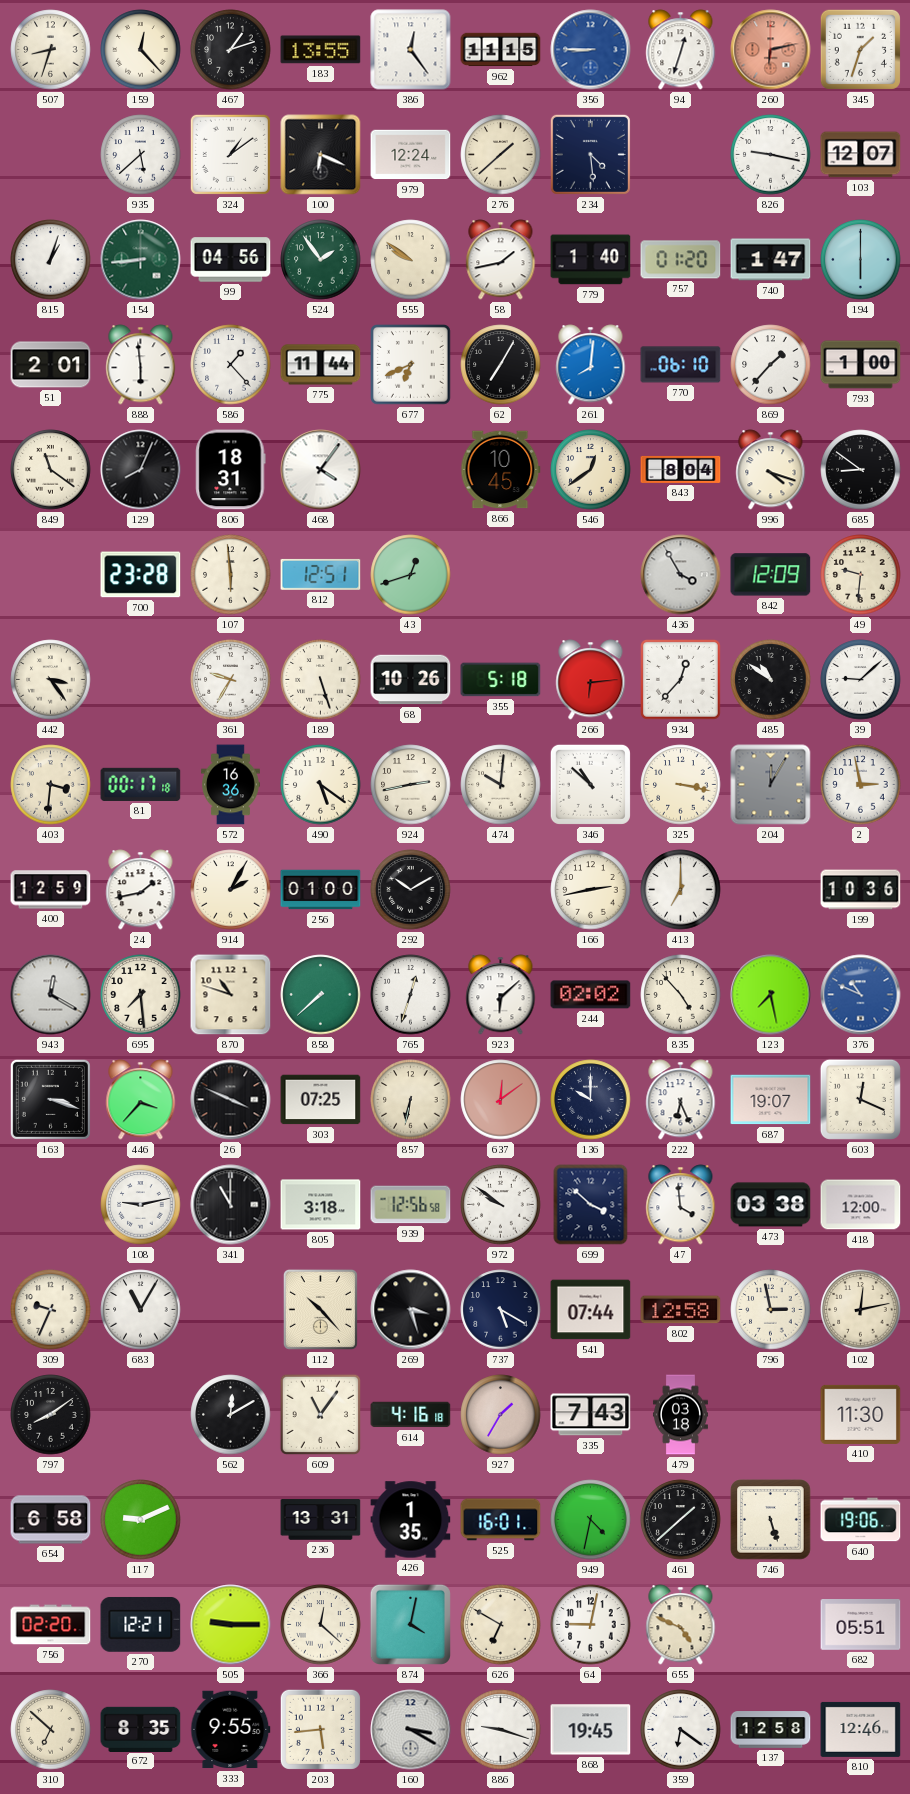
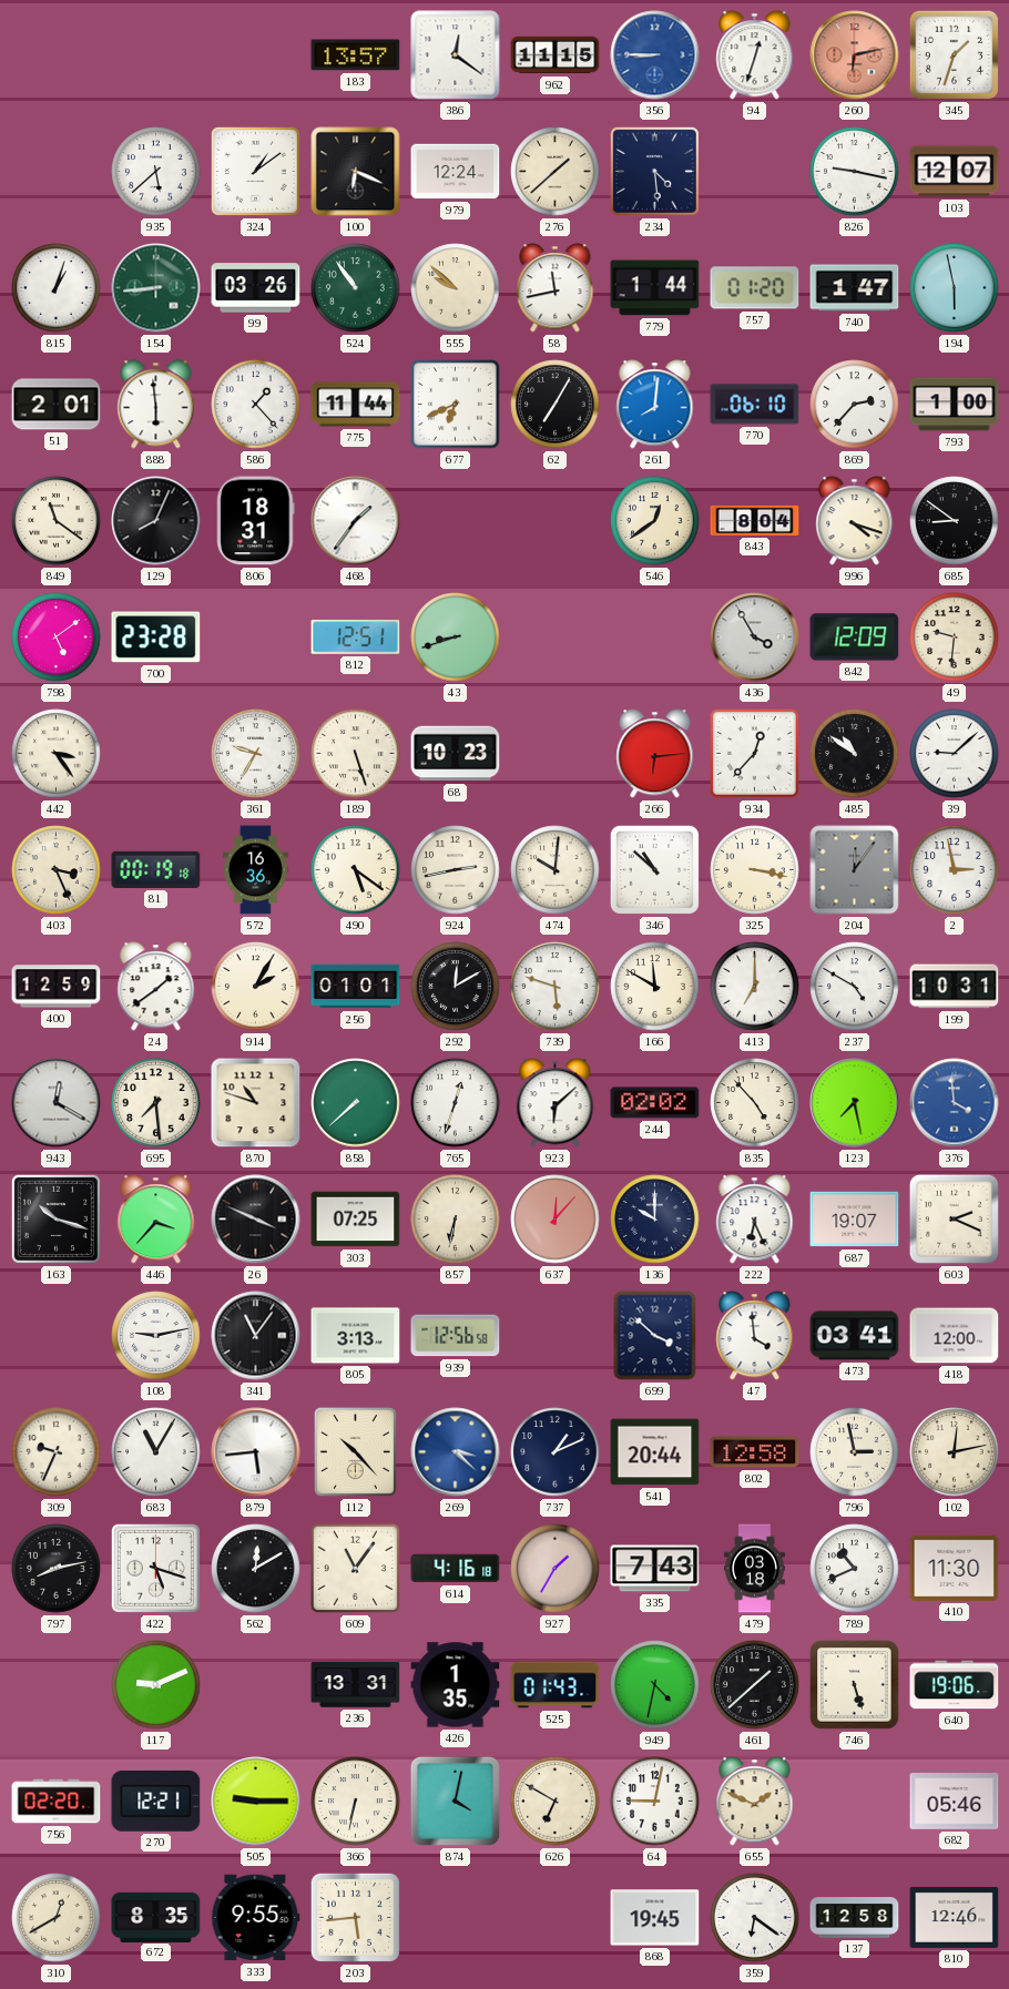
507: 8:33 -> none
159: 12:23 -> none
467: 1:12 -> none
183: 13:55 -> 13:57
386: 12:24 -> 12:21
99: 04:56 -> 03:26
524: 1:54 -> 10:54
555: 9:51 -> 9:52
58: 1:43 -> 11:43
779: 1:40 -> 1:44
194: 6:00 -> 5:58
869: 1:37 -> 2:37
468: 4:06 -> 1:36
866: 10:45 -> none
798: none -> 5:09
107: 5:59 -> none
43: 12:42 -> 8:42
68: 10:26 -> 10:23
355: 5:18 -> none
403: 3:31 -> 3:26
81: 00:17 -> 00:19
204: 12:05 -> 12:06
24: 1:43 -> 1:39
256: 01:00 -> 01:01
292: 10:10 -> 12:10
739: none -> 5:48
166: 2:43 -> 11:50
237: none -> 4:50
199: 10:36 -> 10:31
376: 10:49 -> 3:59
163: 3:18 -> 10:18
637: 12:09 -> 12:07
603: 12:19 -> 2:19
341: 11:00 -> 11:06
805: 3:18 -> 3:13
972: 9:51 -> none
473: 03:38 -> 03:41
879: none -> 5:44
269: 3:27 -> 3:22
269 dial: black -> blue
737: 5:20 -> 1:11
541: 07:44 -> 20:44
797: 8:09 -> 8:13
422: none -> 5:18
789: none -> 10:41
654: 6:58 -> none
525: 16:01 -> 01:43
366: 12:22 -> 6:32
655: 4:49 -> 1:49
682: 05:51 -> 05:46
310: 6:52 -> 12:40
160: 3:20 -> none
886: 9:18 -> none
